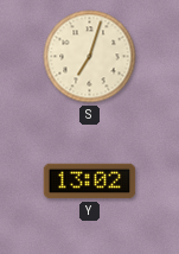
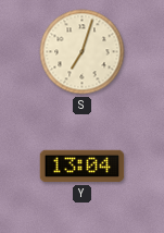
Y: 13:02 -> 13:04
